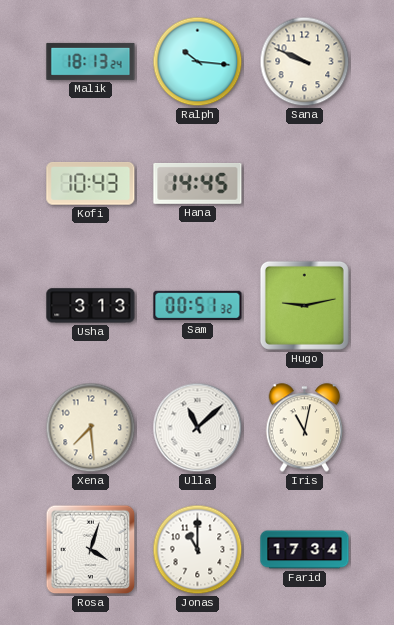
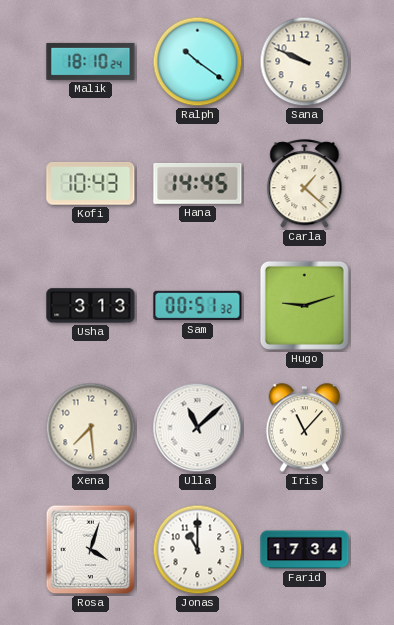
Malik: 18:13 -> 18:10
Ralph: 10:16 -> 10:21
Carla: none -> 1:22
Hugo: 9:13 -> 9:12
Iris: 11:02 -> 11:07
